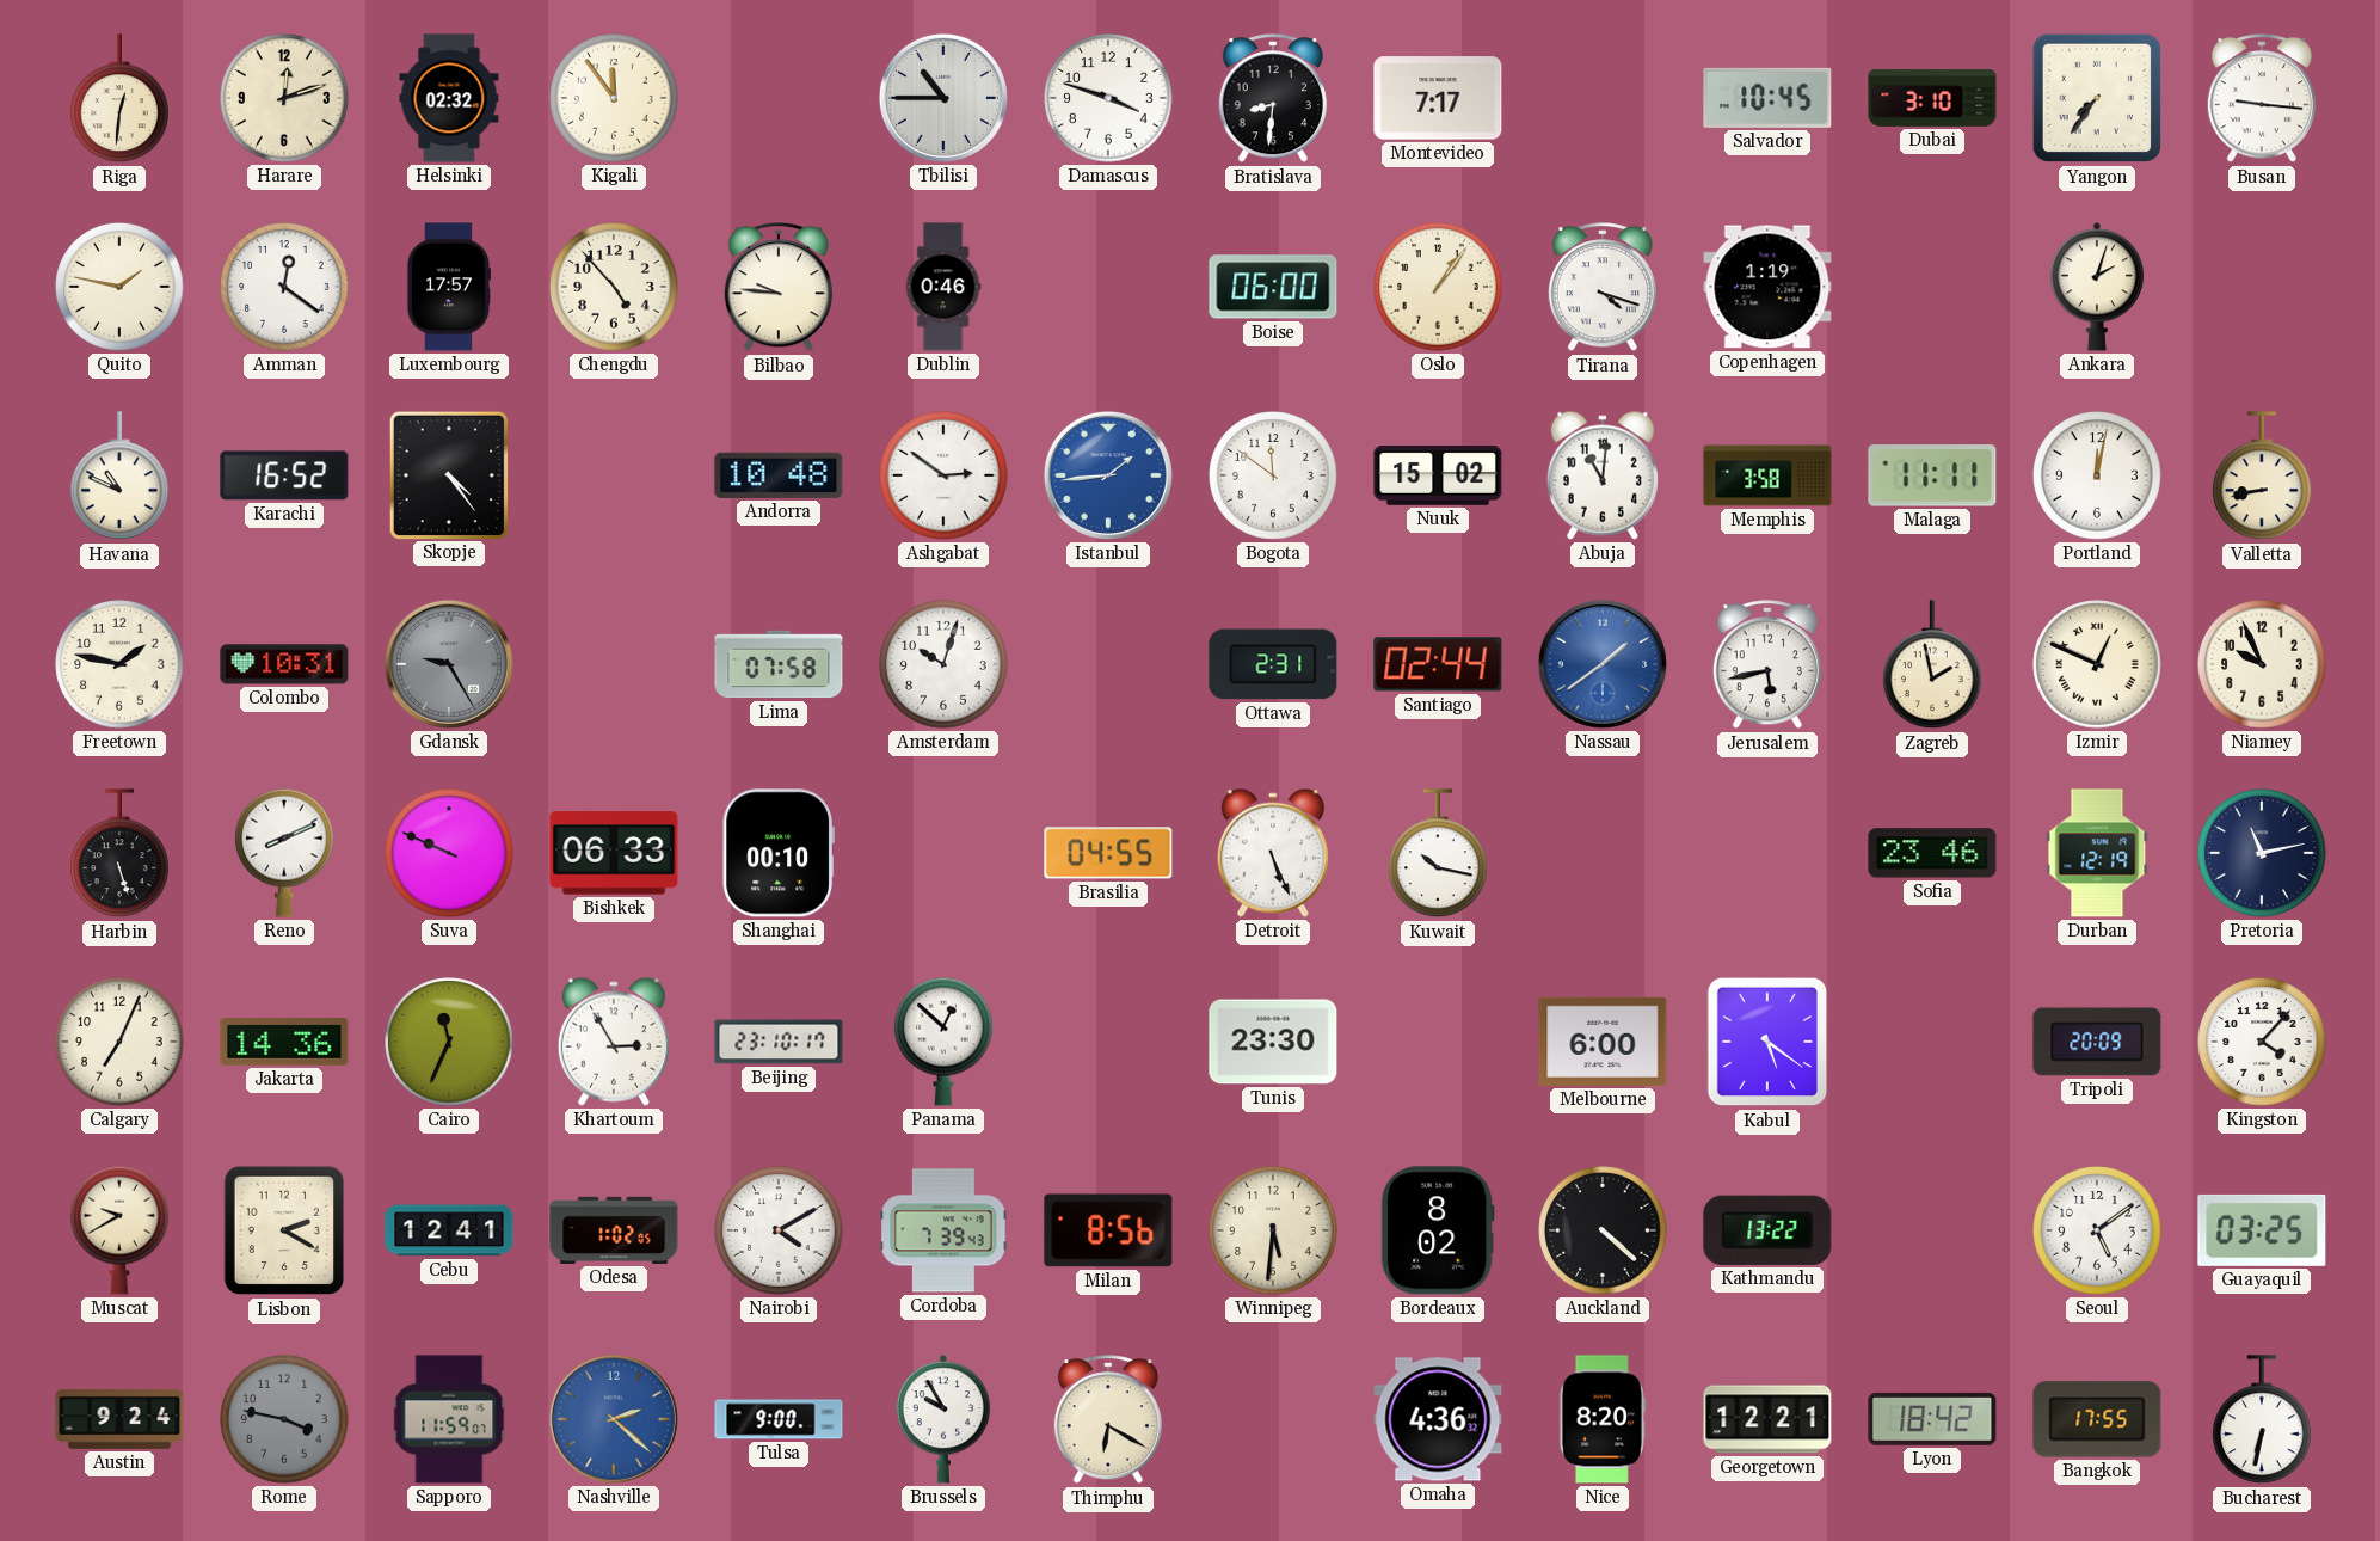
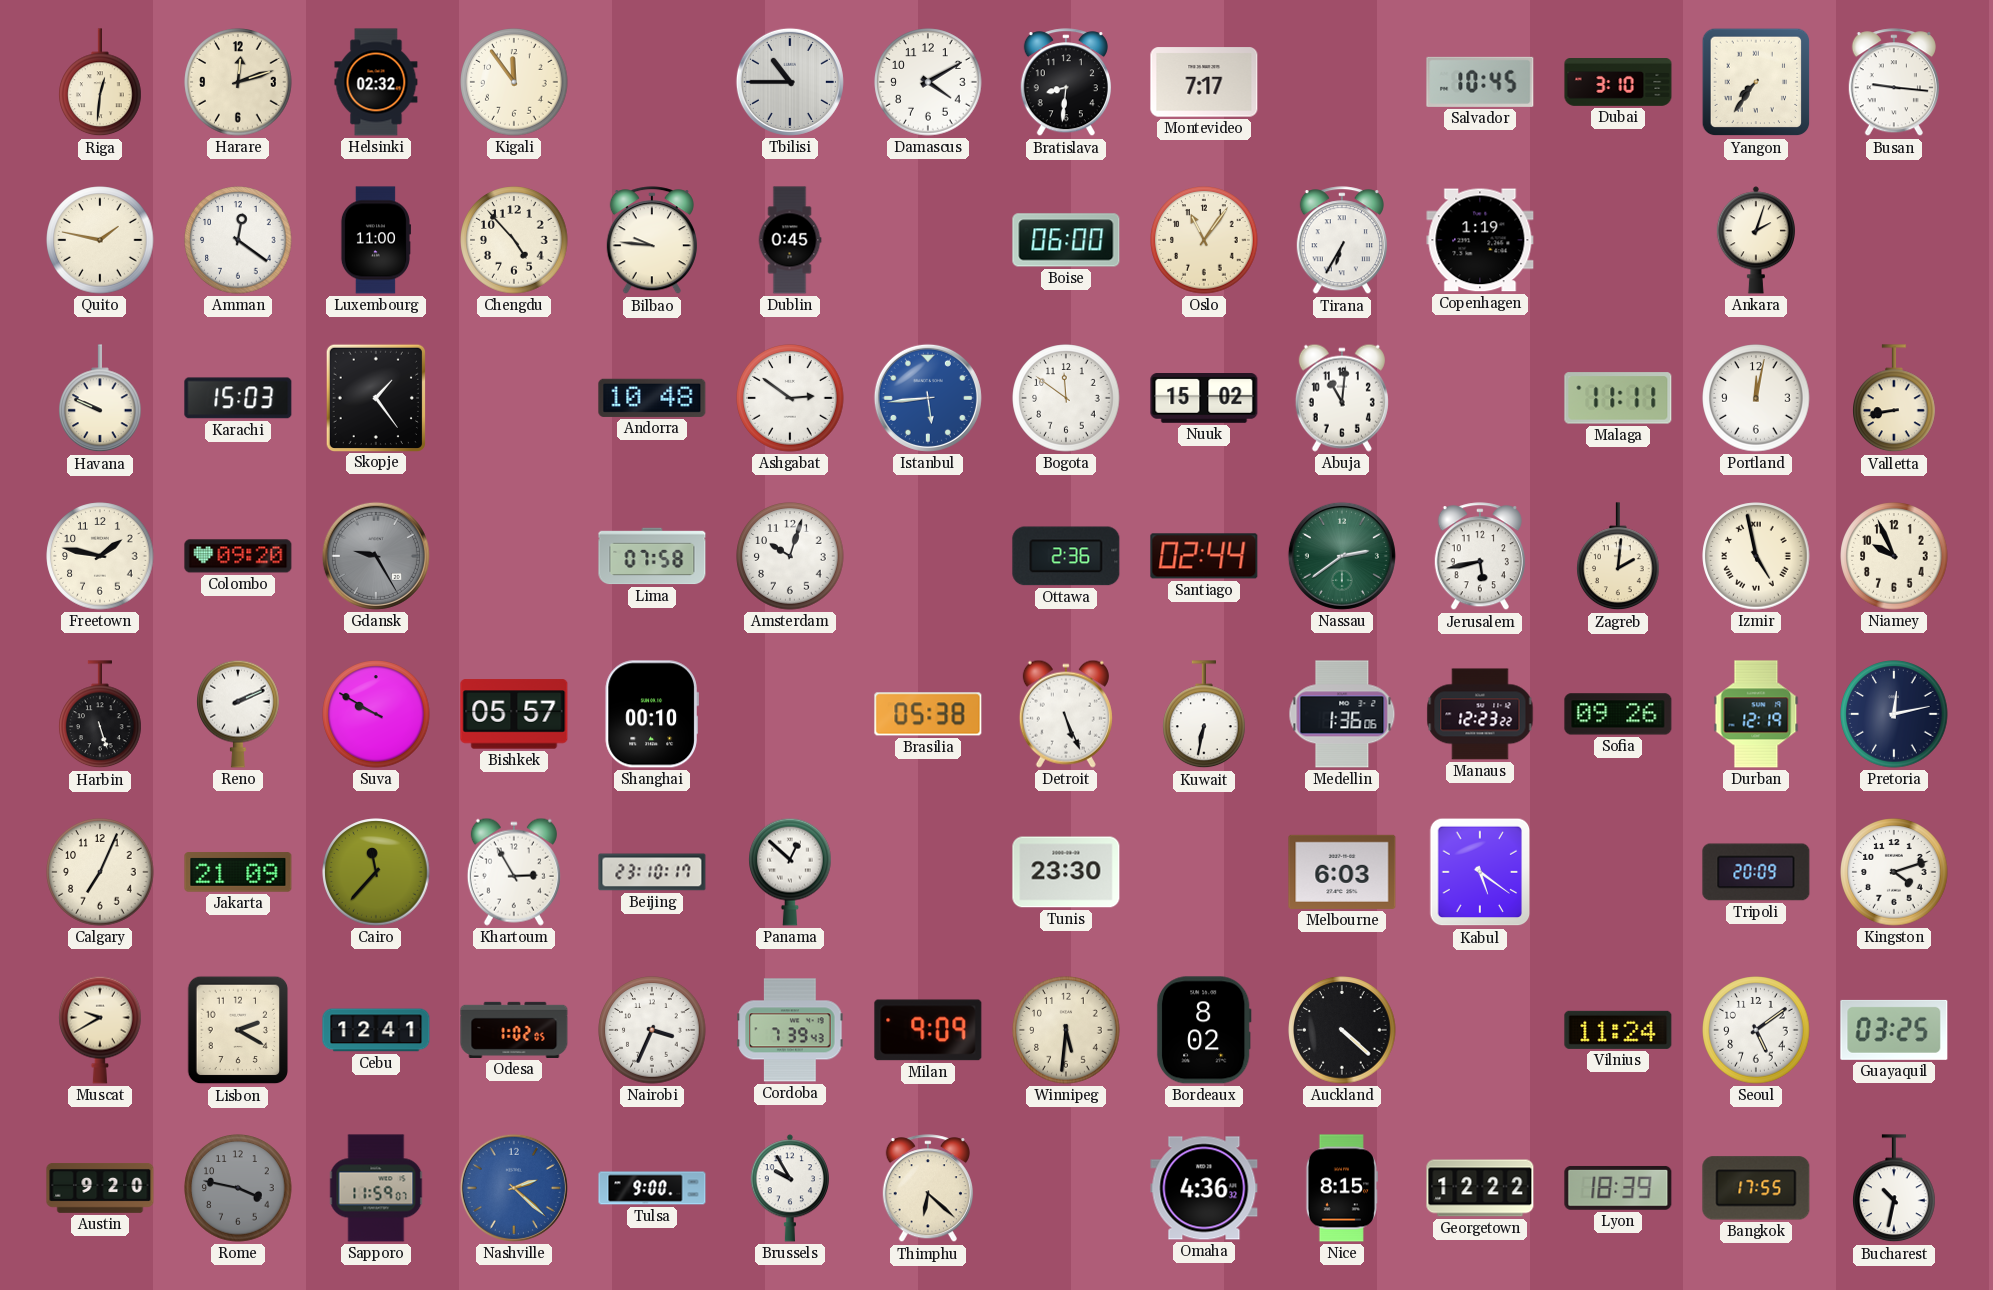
Damascus: 3:48 -> 4:10
Luxembourg: 17:57 -> 11:00
Dublin: 0:46 -> 0:45
Oslo: 1:06 -> 11:06
Tirana: 4:18 -> 6:35
Havana: 10:49 -> 9:49
Karachi: 16:52 -> 15:03
Skopje: 4:24 -> 1:24
Istanbul: 1:44 -> 5:44
Memphis: 3:58 -> none
Colombo: 10:31 -> 09:20
Ottawa: 2:31 -> 2:36
Nassau: 1:39 -> 2:39
Nassau dial: blue -> green
Zagreb: 1:58 -> 2:01
Izmir: 12:49 -> 4:58
Reno: 8:11 -> 2:11
Suva: 9:49 -> 9:50
Bishkek: 06:33 -> 05:57
Brasilia: 04:55 -> 05:38
Kuwait: 10:17 -> 6:32
Medellin: none -> 1:36
Manaus: none -> 12:23
Sofia: 23:46 -> 09:26
Pretoria: 11:13 -> 12:13
Jakarta: 14:36 -> 21:09
Cairo: 11:34 -> 11:37
Melbourne: 6:00 -> 6:03
Kingston: 4:07 -> 4:12
Nairobi: 4:10 -> 3:34
Milan: 8:56 -> 9:09
Kathmandu: 13:22 -> none
Vilnius: none -> 11:24
Austin: 9:24 -> 9:20
Thimphu: 6:20 -> 6:22
Nice: 8:20 -> 8:15
Georgetown: 12:21 -> 12:22
Lyon: 18:42 -> 18:39
Bucharest: 6:32 -> 10:32
